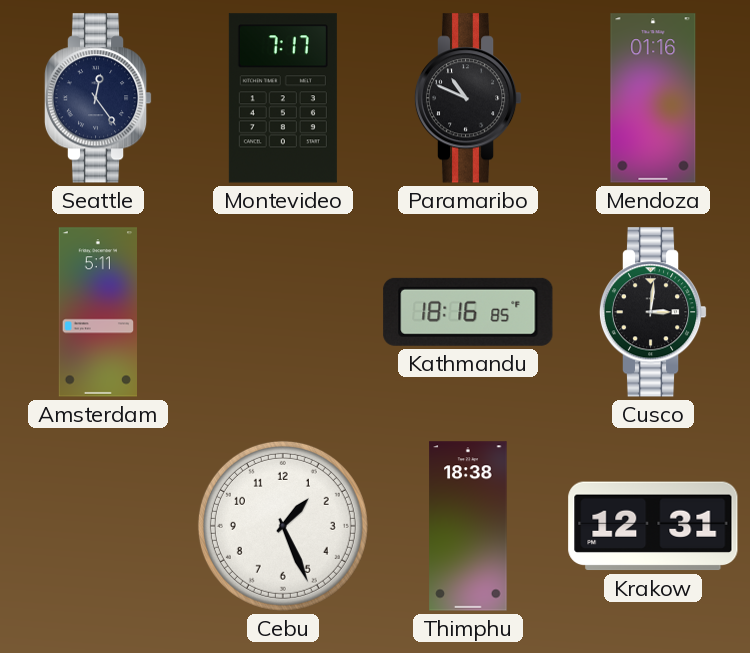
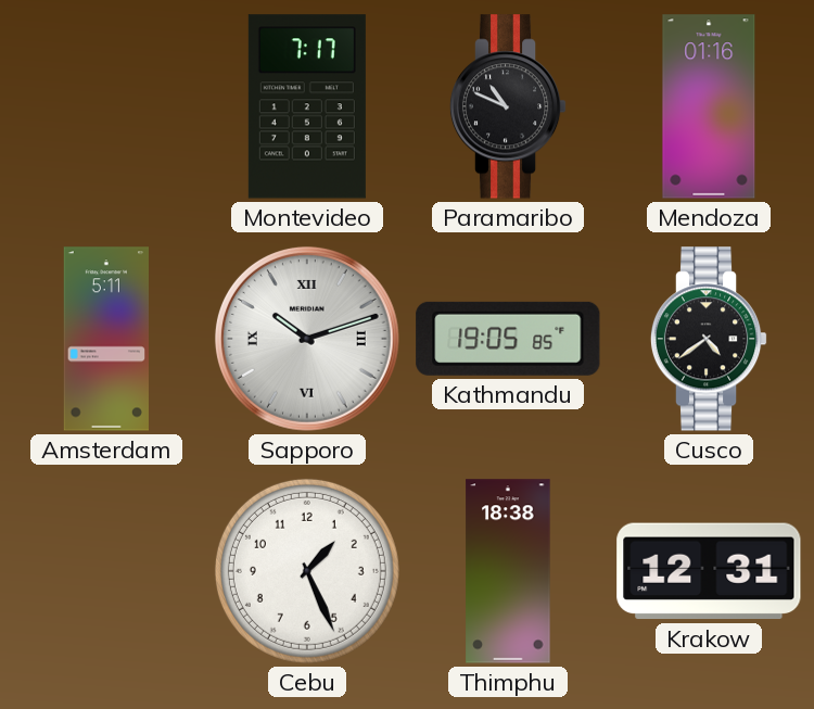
Seattle: 12:24 -> none
Sapporo: none -> 10:12
Kathmandu: 18:16 -> 19:05
Cusco: 3:01 -> 4:39
